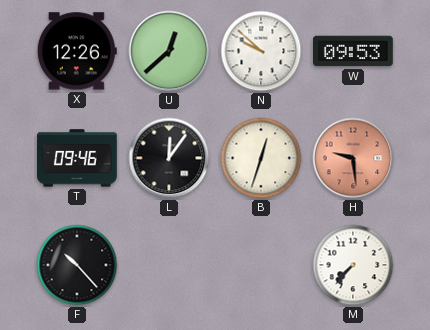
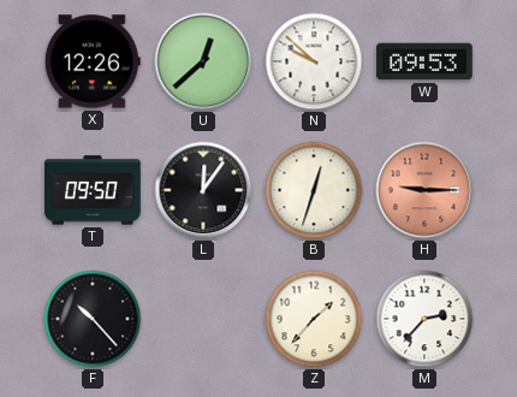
T: 09:46 -> 09:50
H: 9:29 -> 9:15
Z: none -> 1:37
M: 7:37 -> 2:37
